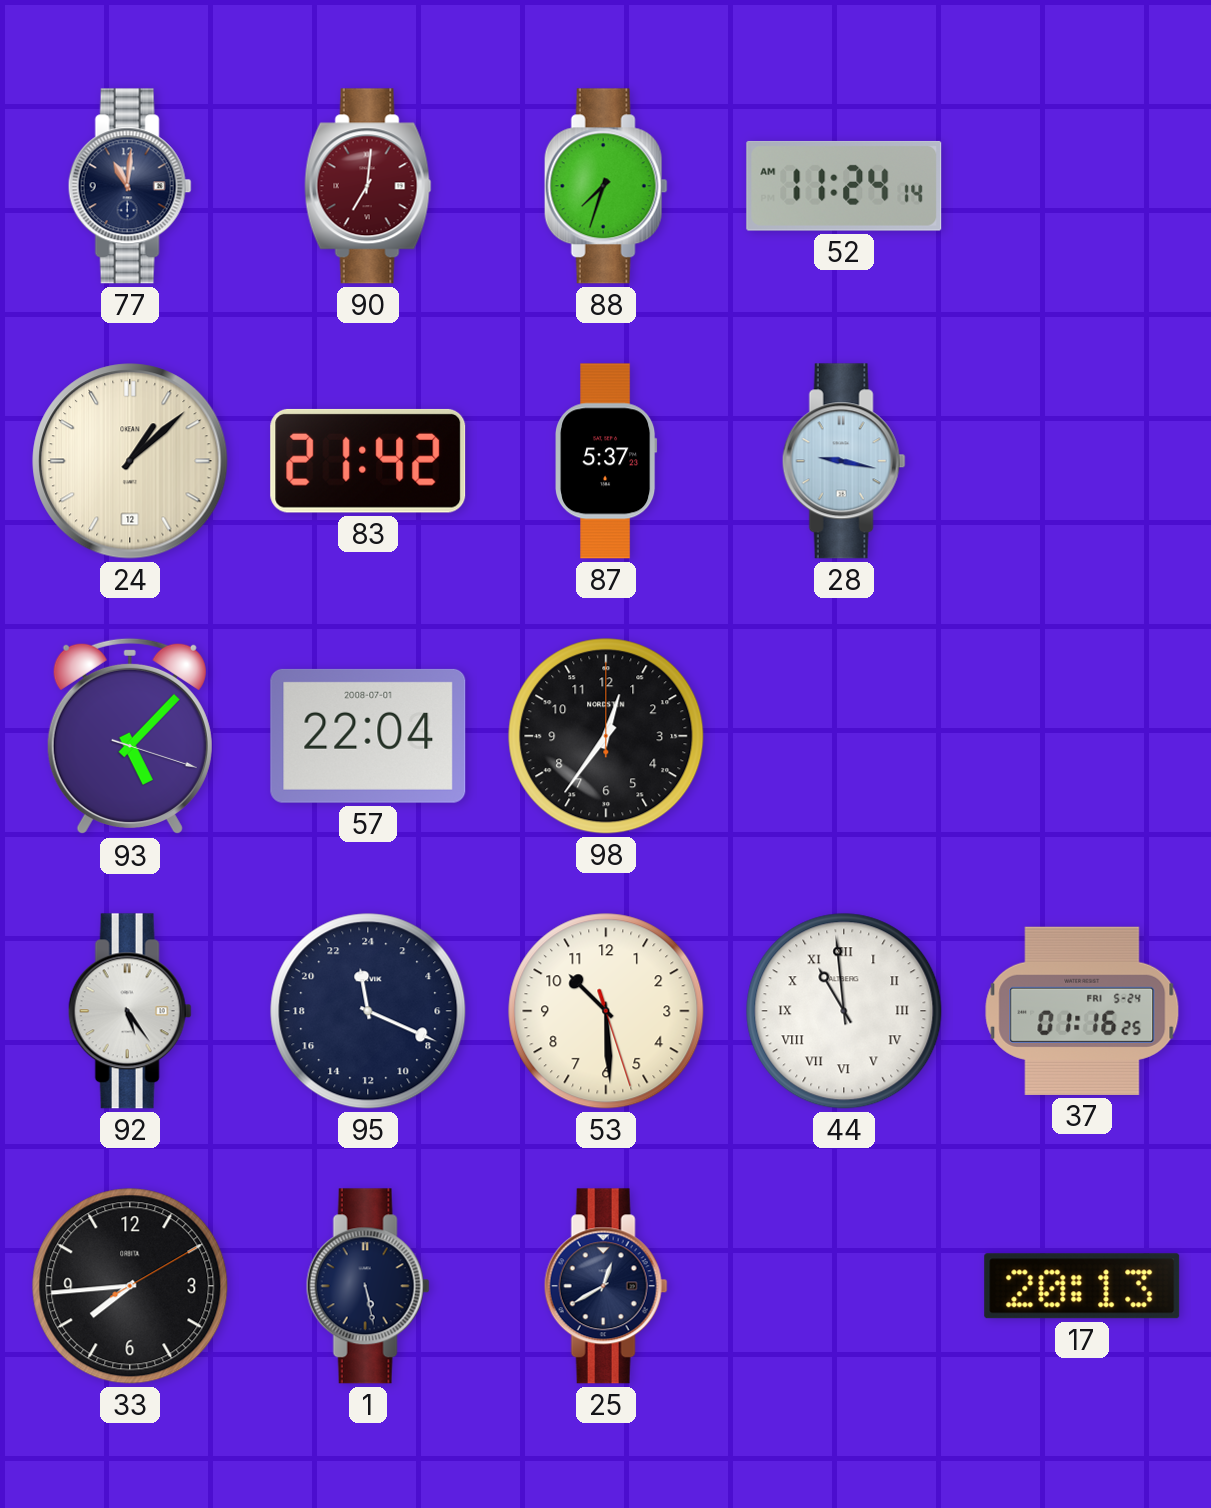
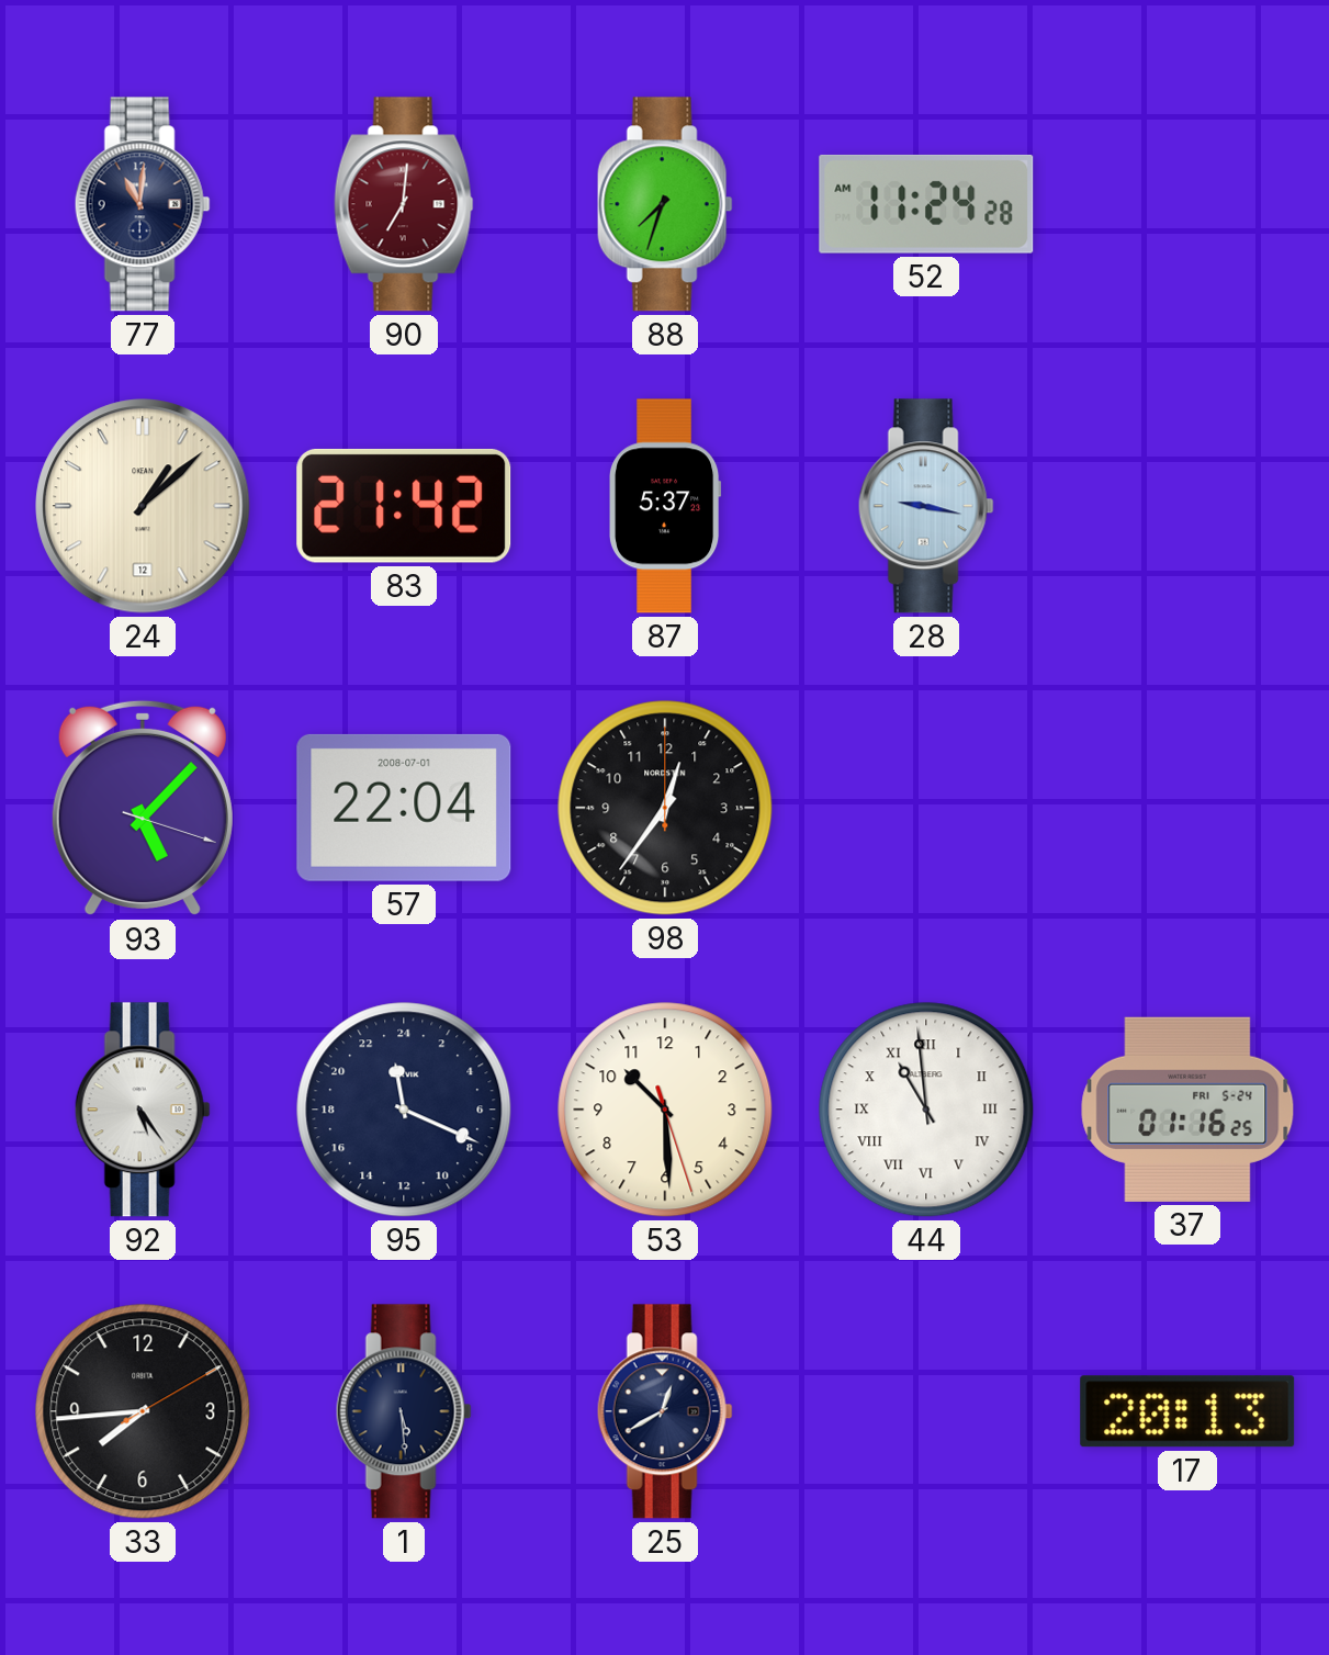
52: 11:24:14 AM -> 11:24:28 AM
1: 5:28 -> 5:29
